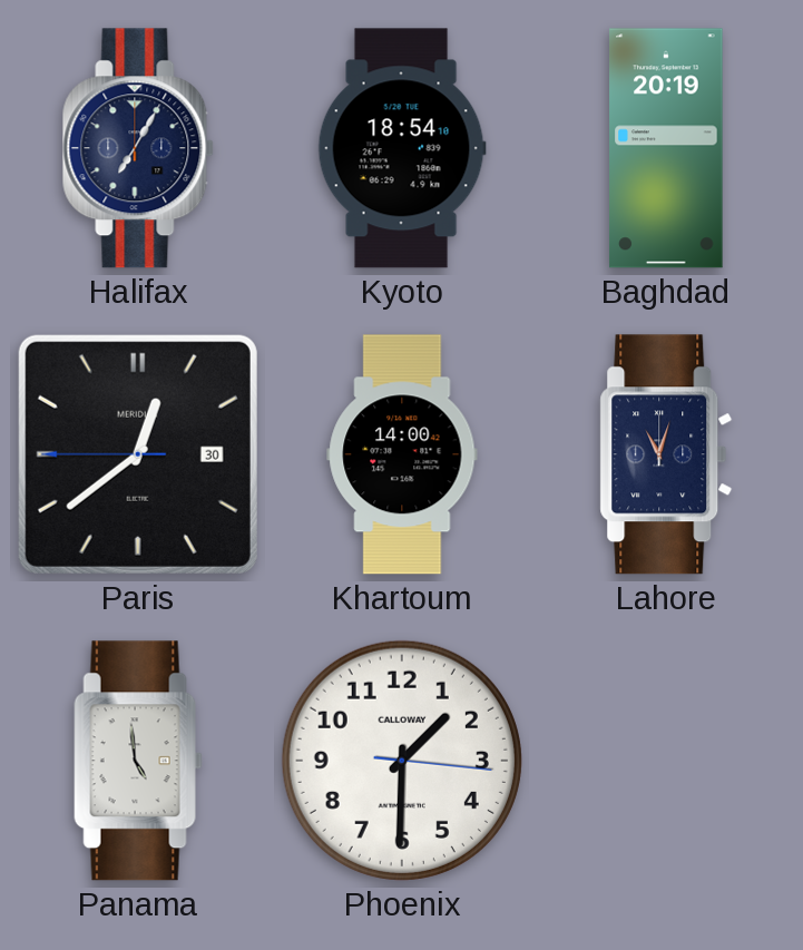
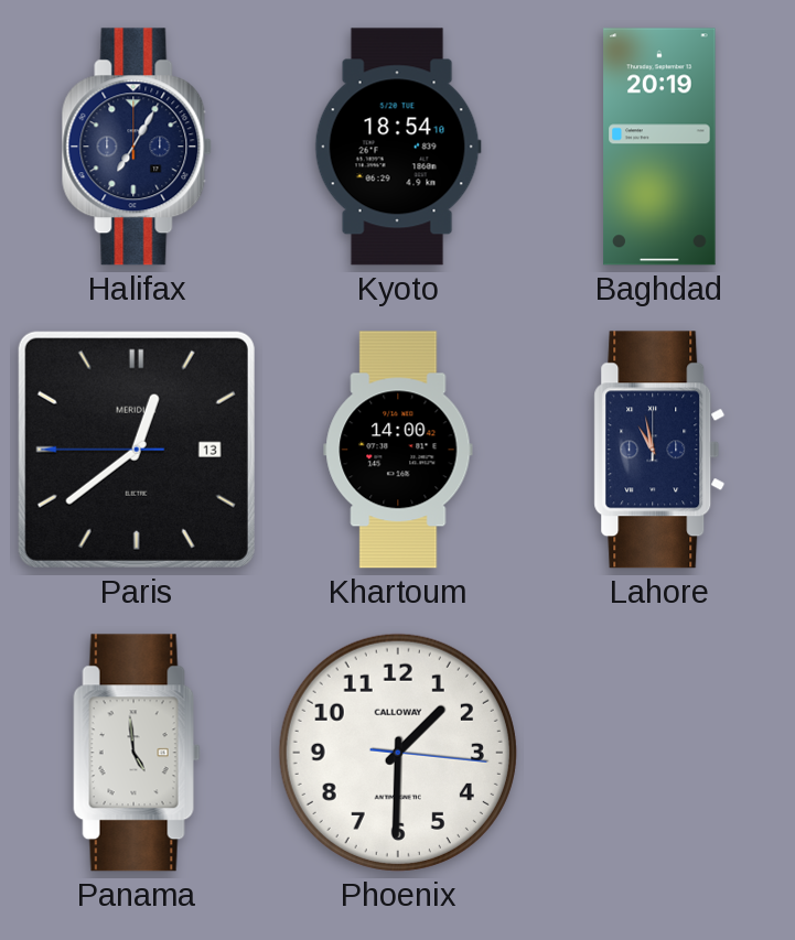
Paris date: 30 -> 13
Lahore: 11:03 -> 10:58
